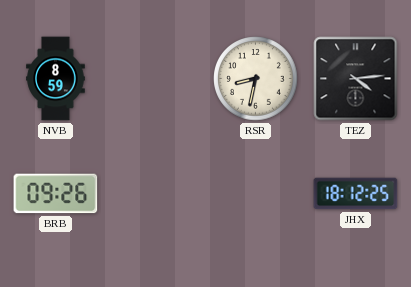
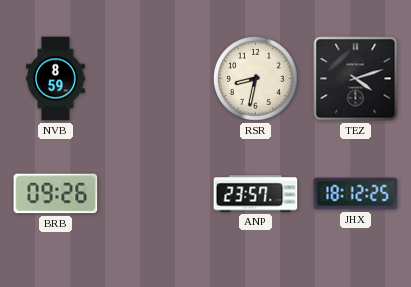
TEZ: 4:14 -> 4:12
ANP: none -> 23:57
